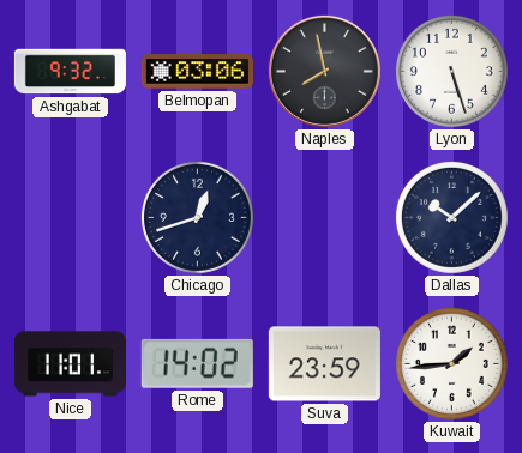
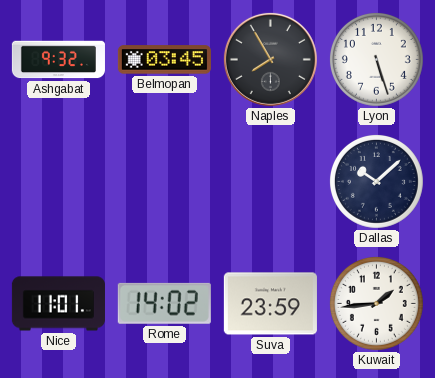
Belmopan: 03:06 -> 03:45
Naples: 7:58 -> 7:55
Chicago: 12:42 -> none
